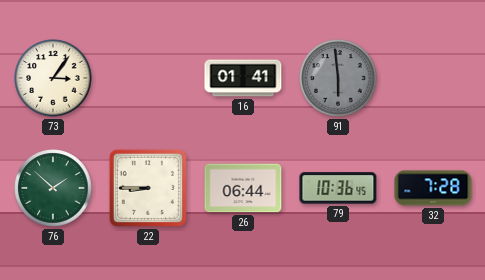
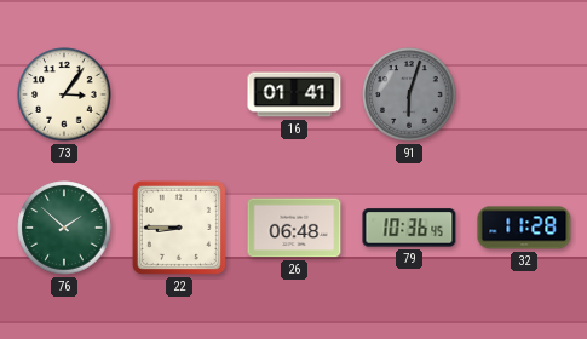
91: 5:59 -> 6:03
26: 06:44 -> 06:48
32: 7:28 -> 11:28
